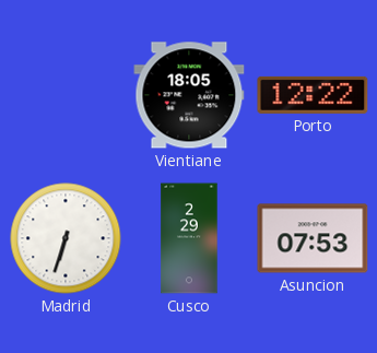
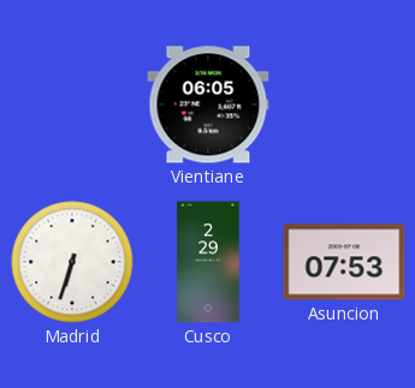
Vientiane: 18:05 -> 06:05
Porto: 12:22 -> none
